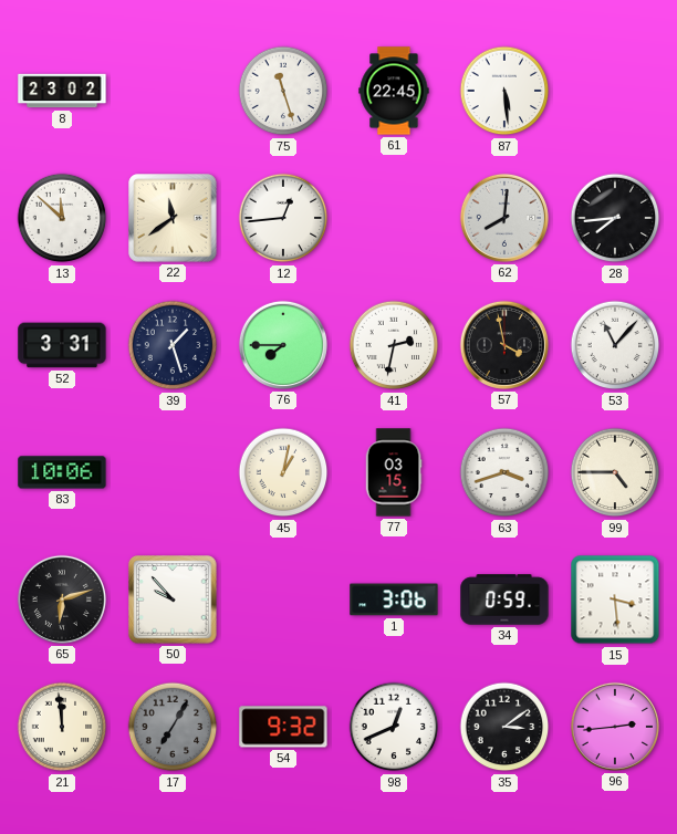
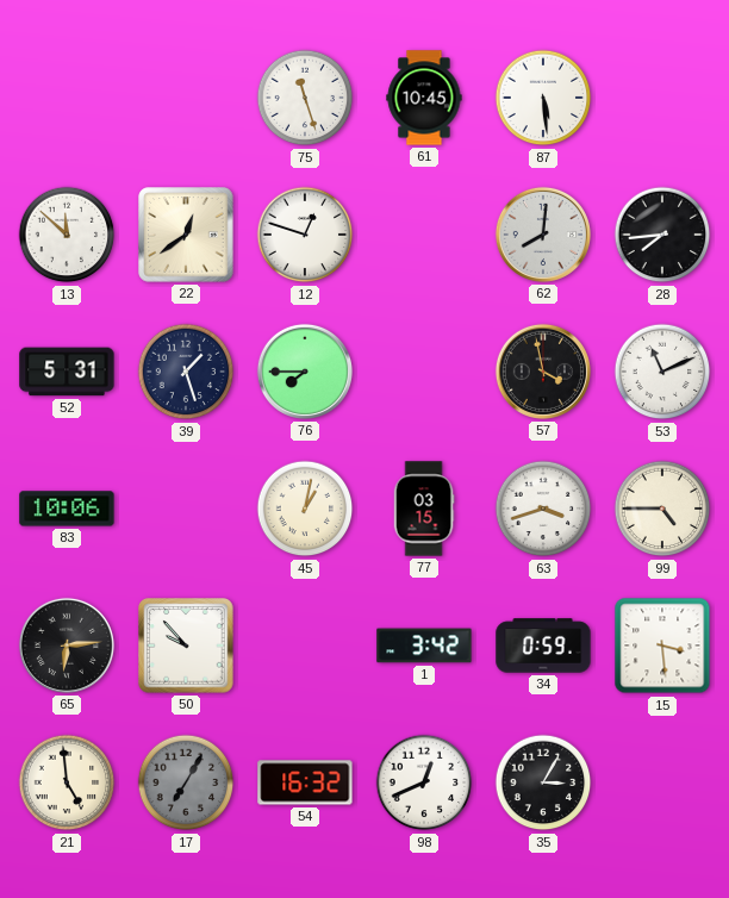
8: 23:02 -> none
61: 22:45 -> 10:45
22: 11:39 -> 12:39
12: 12:44 -> 12:48
52: 3:31 -> 5:31
41: 2:32 -> none
53: 11:07 -> 11:11
65: 6:12 -> 6:14
1: 3:06 -> 3:42
21: 11:59 -> 4:59
54: 9:32 -> 16:32
35: 3:09 -> 3:05
96: 2:44 -> none
